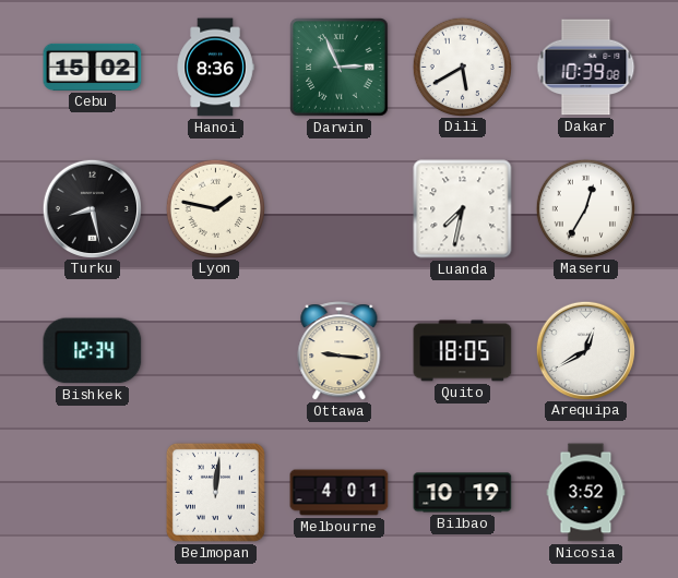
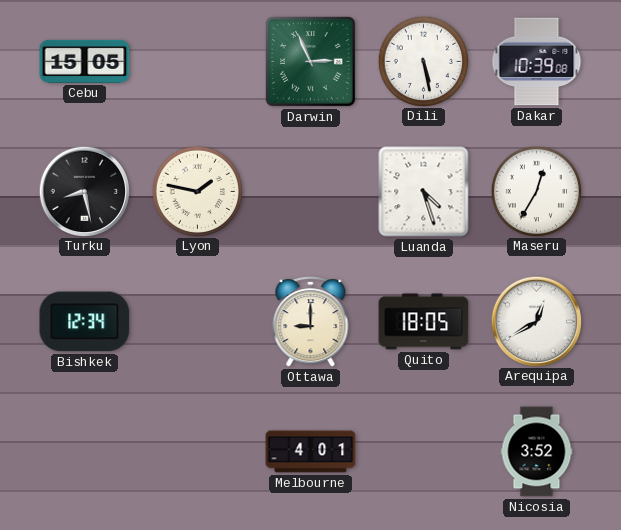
Cebu: 15:02 -> 15:05
Hanoi: 8:36 -> none
Dili: 5:40 -> 5:28
Luanda: 7:32 -> 4:27
Ottawa: 9:16 -> 9:00
Belmopan: 12:01 -> none
Bilbao: 10:19 -> none
